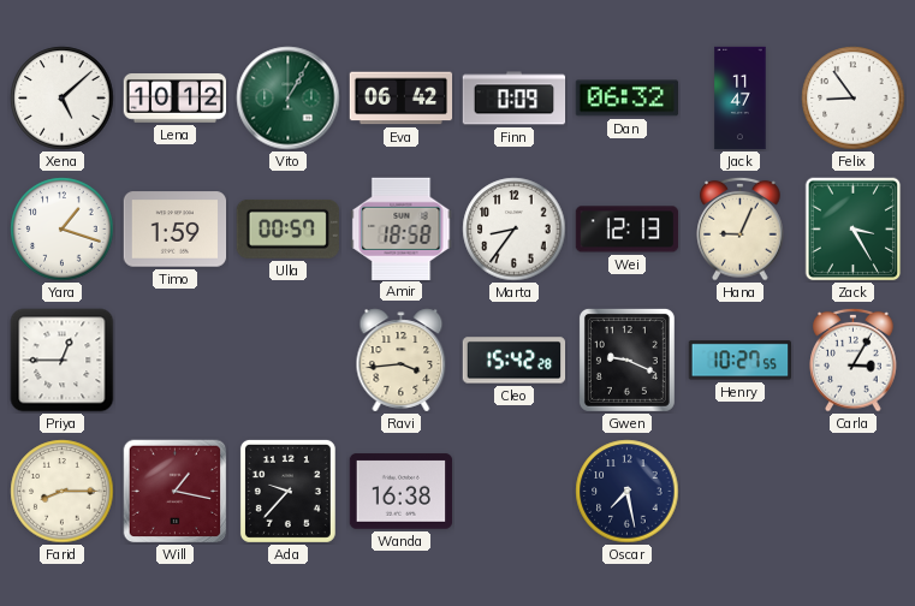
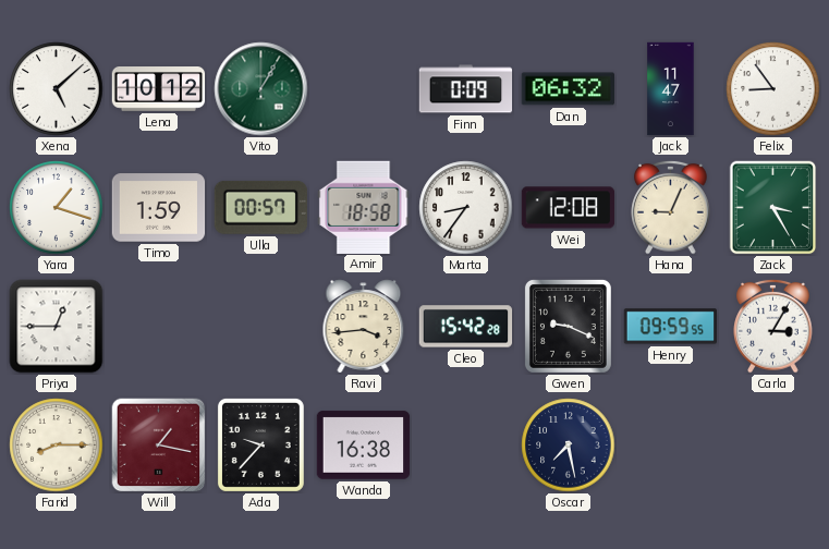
Eva: 06:42 -> none
Wei: 12:13 -> 12:08
Henry: 10:27 -> 09:59
